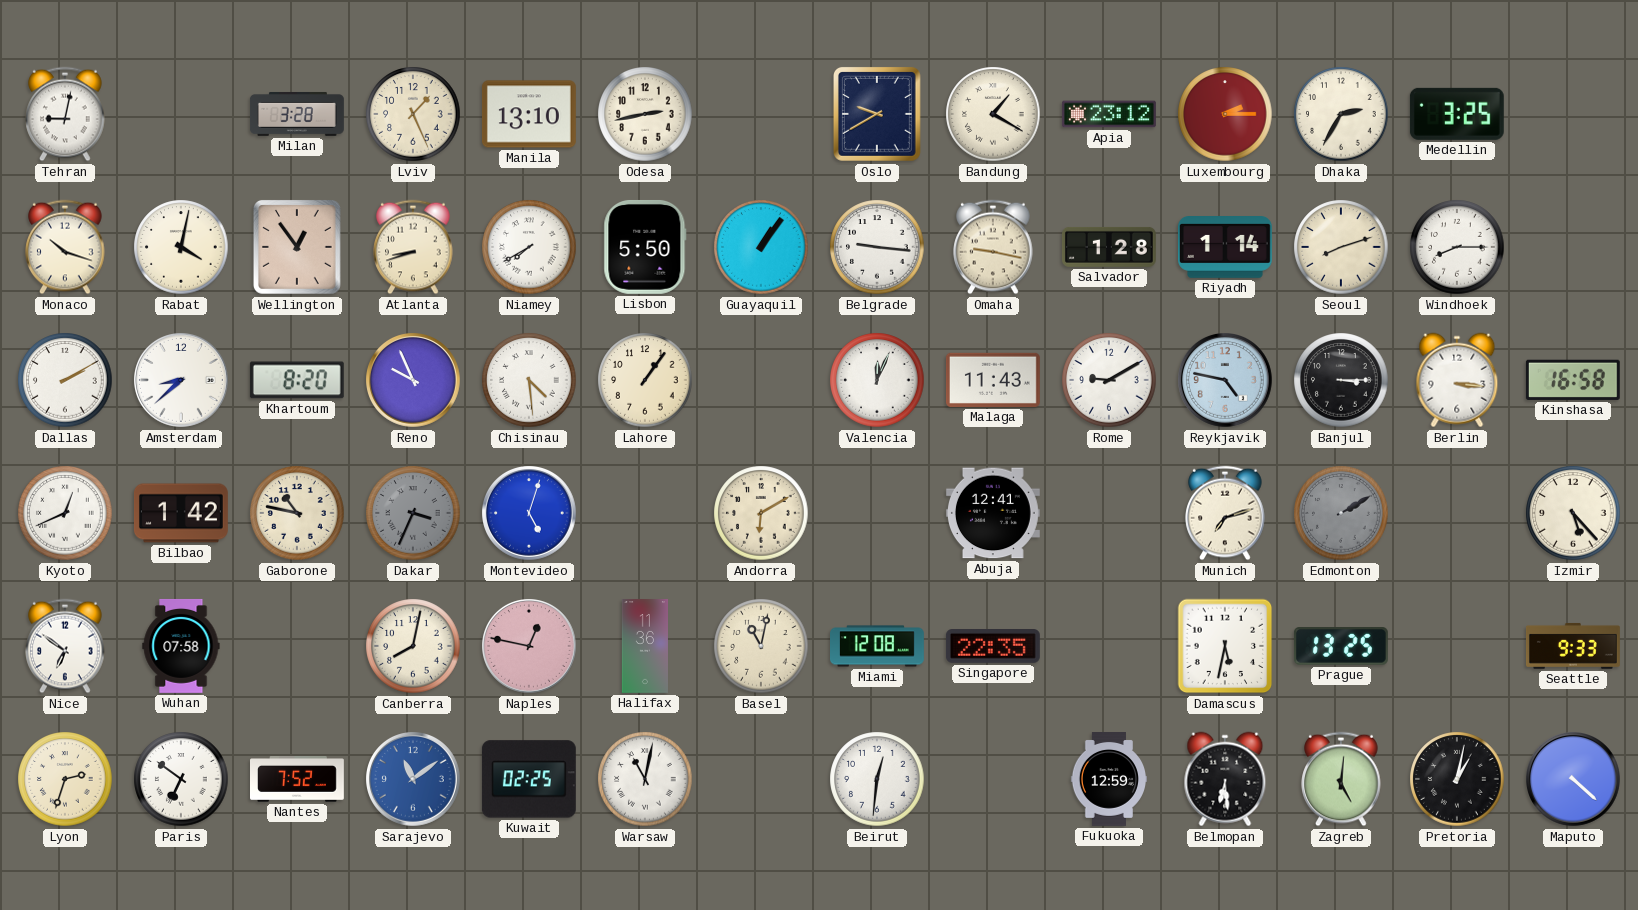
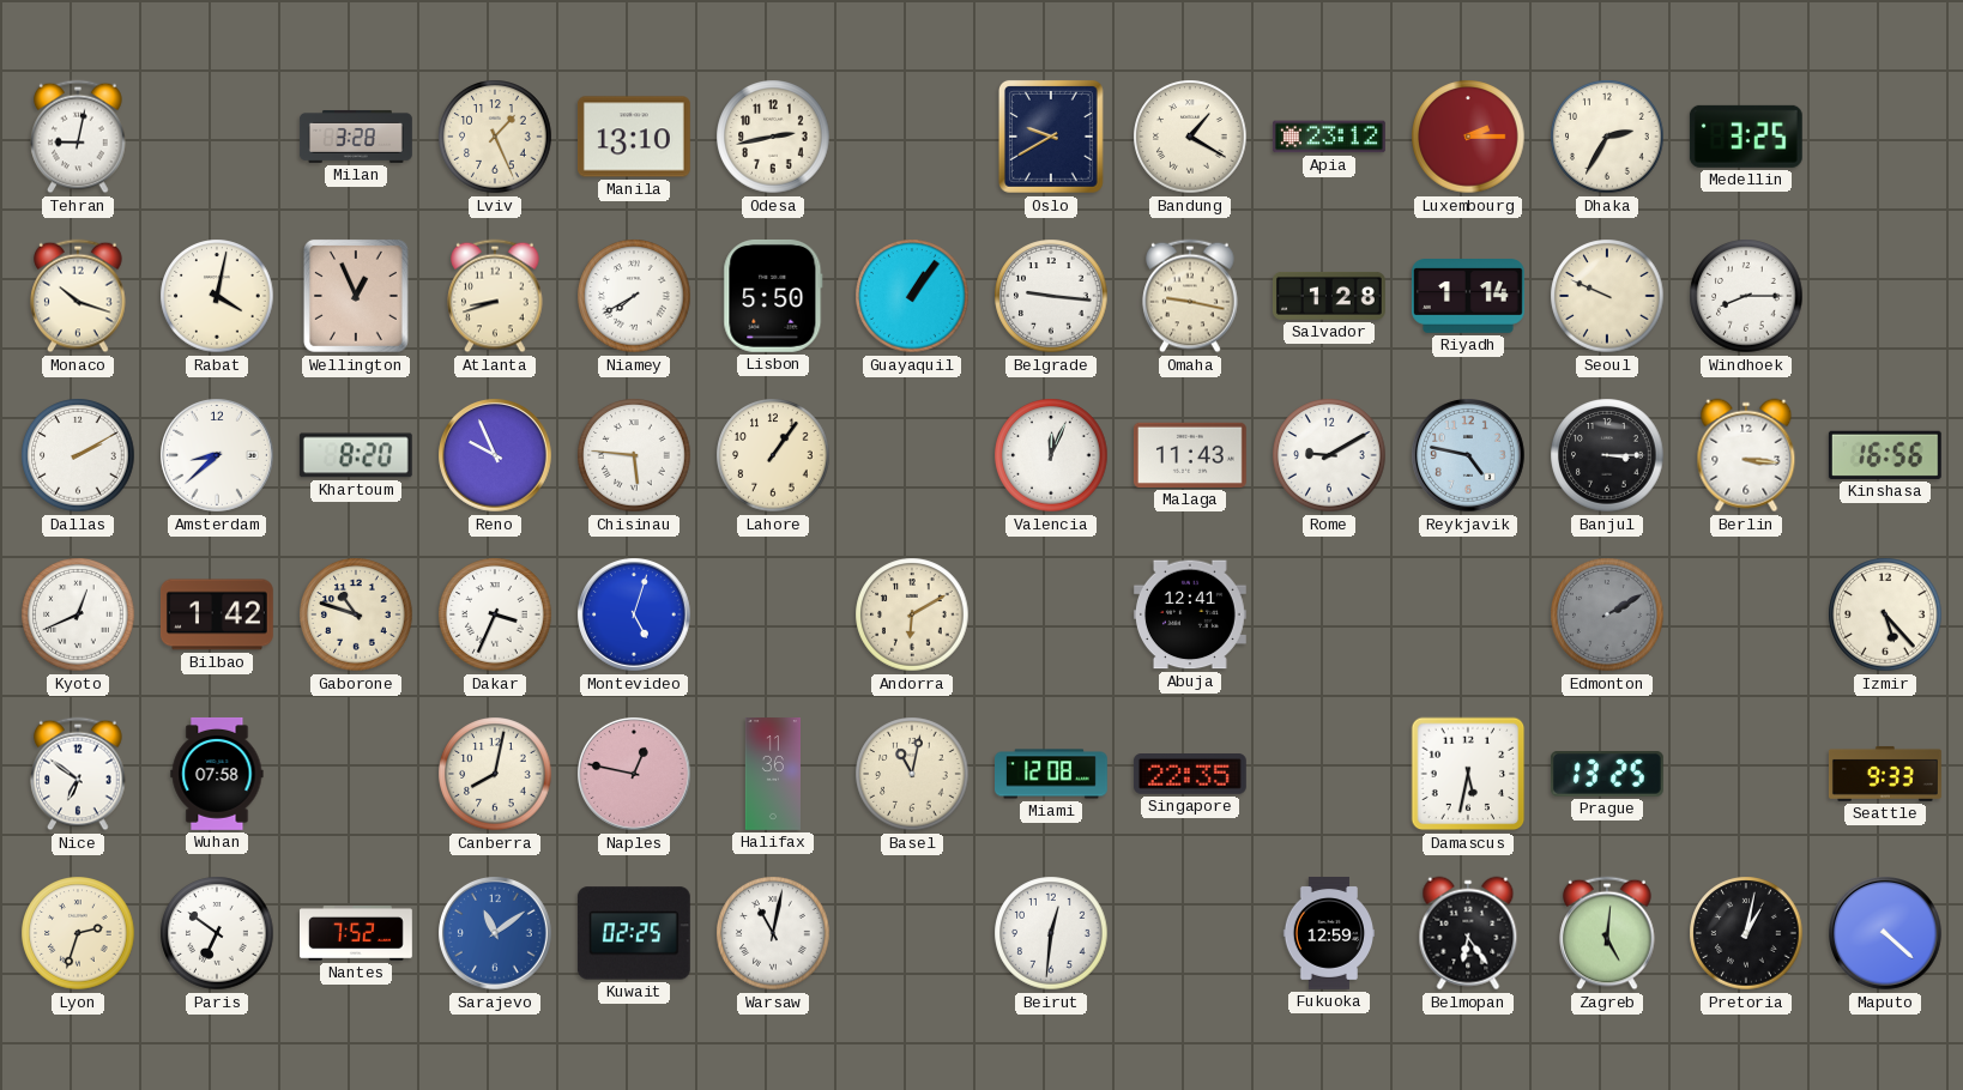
Wellington: 12:54 -> 12:56
Seoul: 8:12 -> 9:49
Chisinau: 4:29 -> 5:46
Kinshasa: 16:58 -> 16:56
Gaborone: 10:47 -> 10:48
Dakar dial: grey -> white
Munich: 7:12 -> none
Belmopan: 6:29 -> 6:24
